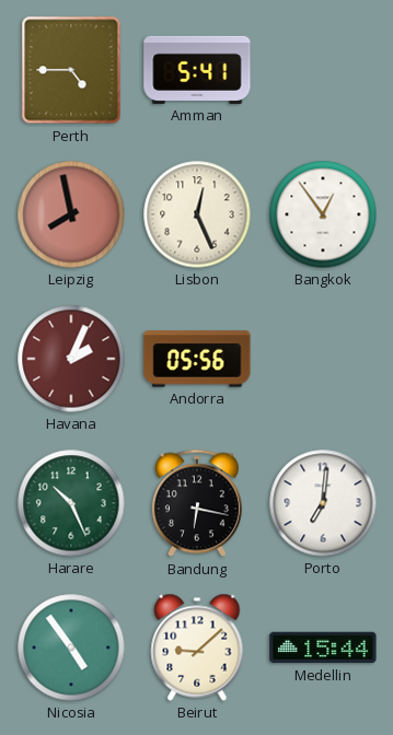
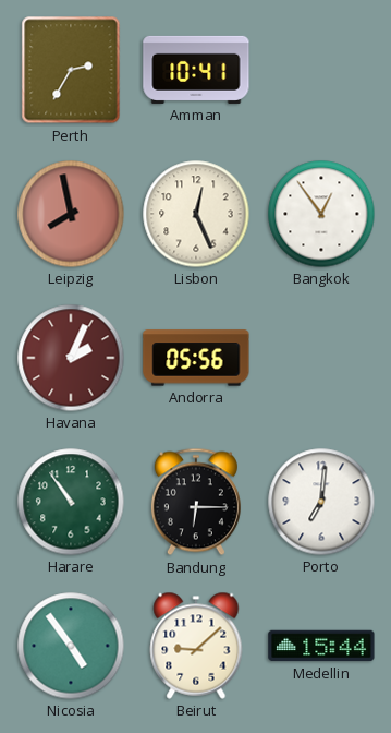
Perth: 4:45 -> 2:35
Amman: 5:41 -> 10:41
Harare: 10:26 -> 10:54
Bandung: 6:17 -> 6:15
